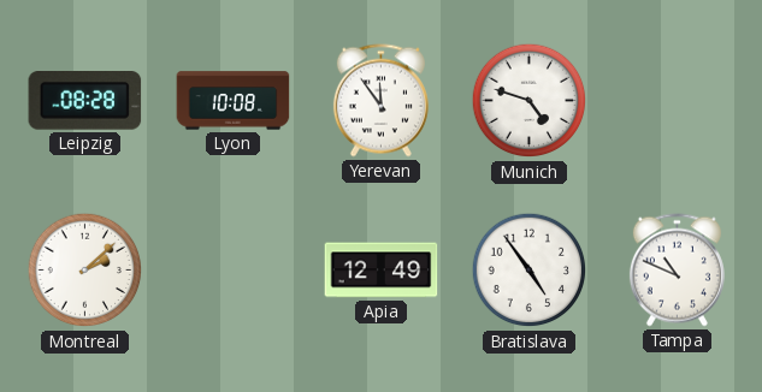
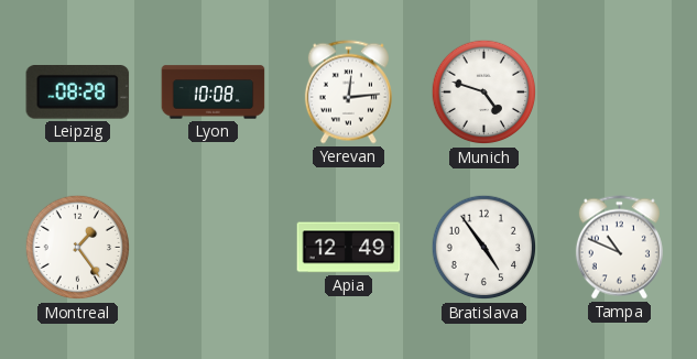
Yerevan: 11:54 -> 12:14
Montreal: 2:08 -> 1:24
